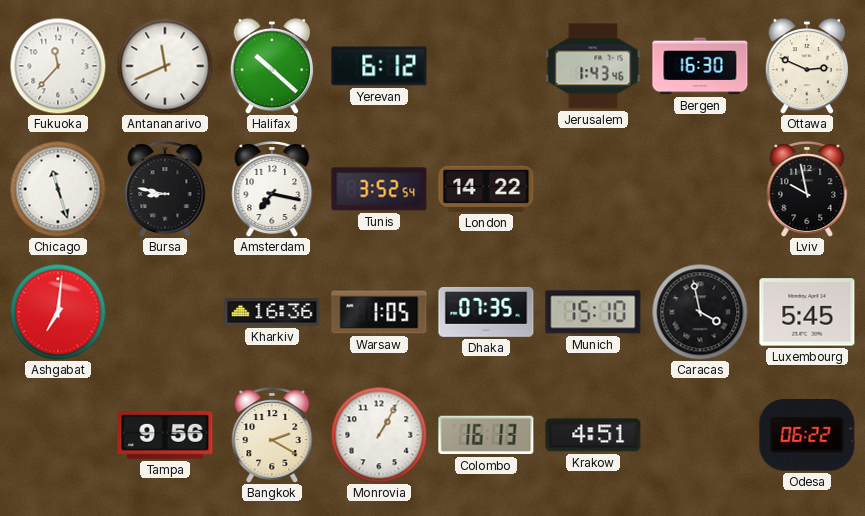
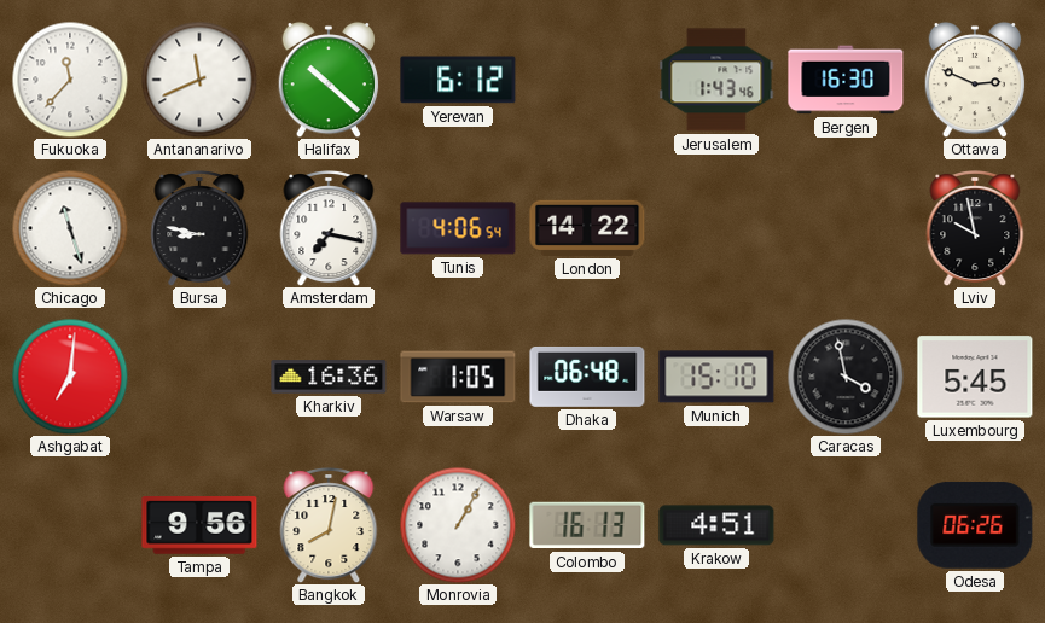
Tunis: 3:52 -> 4:06
Dhaka: 07:35 -> 06:48
Bangkok: 2:20 -> 8:02
Odesa: 06:22 -> 06:26
